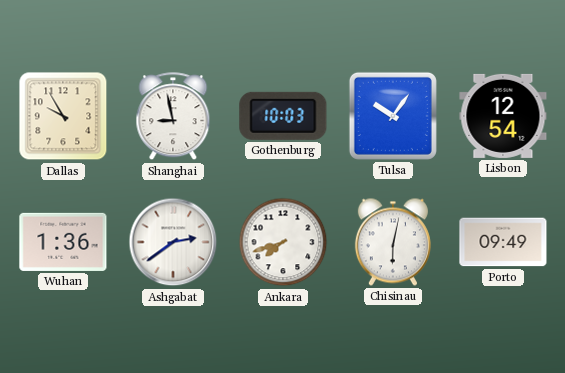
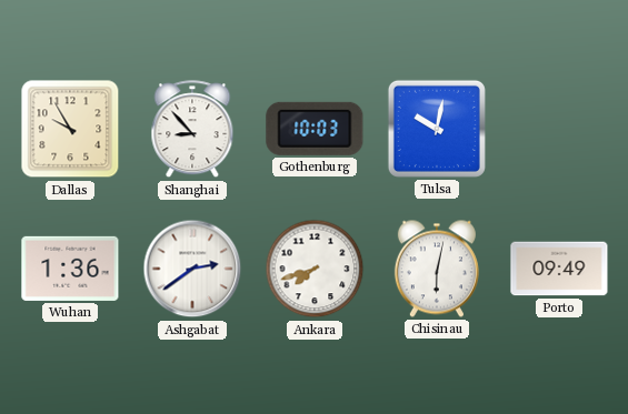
Shanghai: 8:58 -> 8:53
Tulsa: 10:06 -> 10:02
Lisbon: 12:54 -> none
